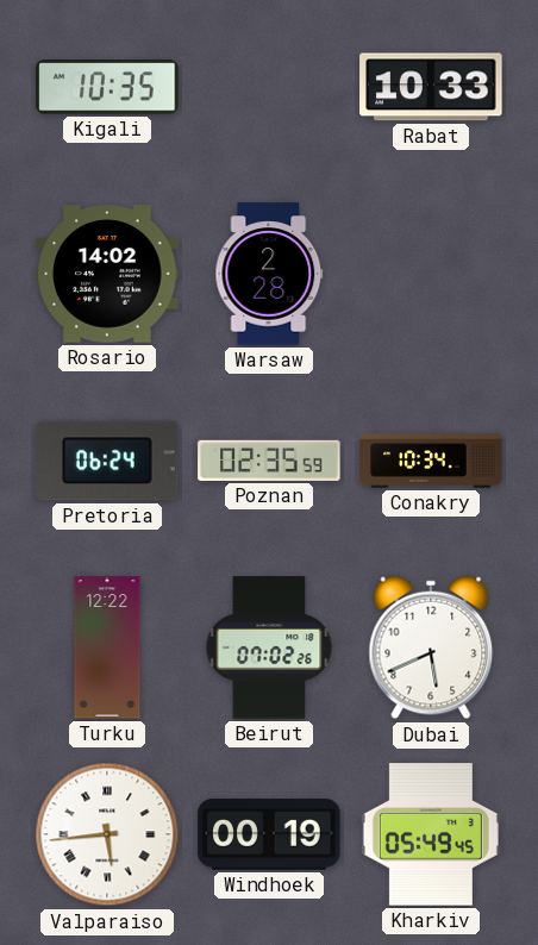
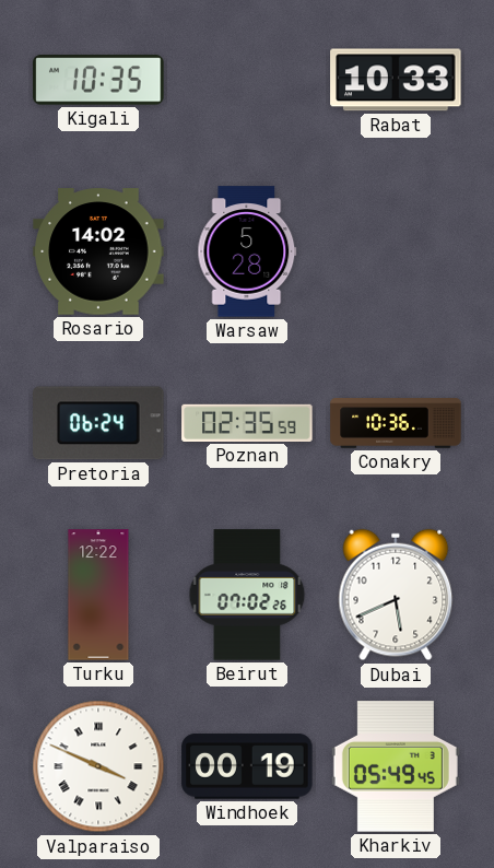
Warsaw: 2:28 -> 5:28
Conakry: 10:34 -> 10:36
Valparaiso: 5:44 -> 3:49
